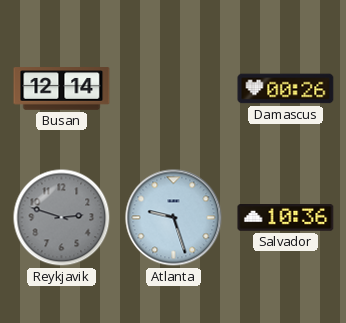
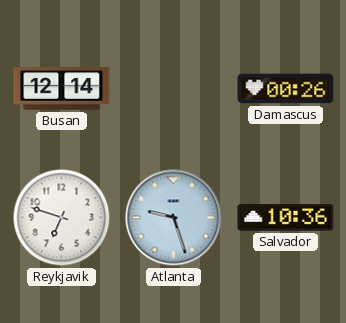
Reykjavik: 2:48 -> 6:48
Reykjavik dial: grey -> white
